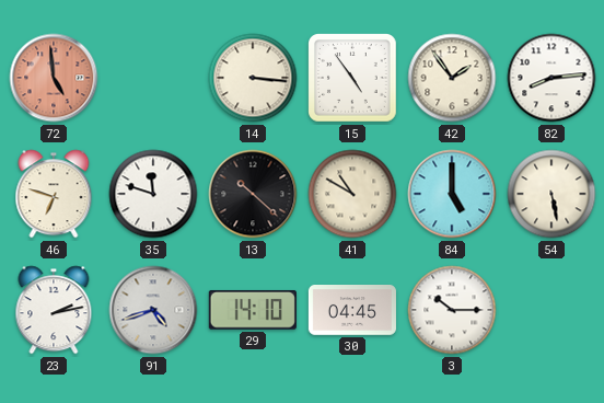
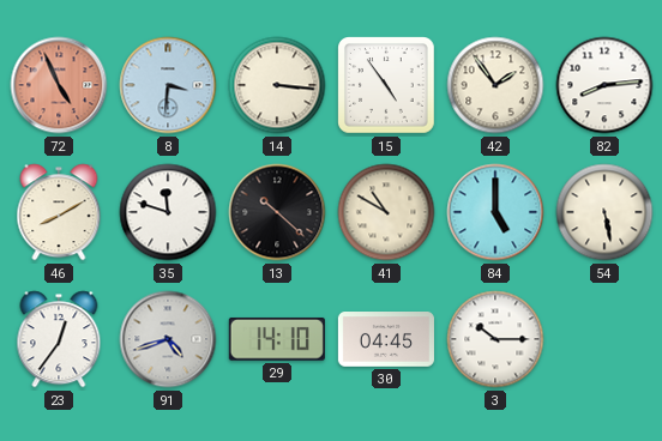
72: 4:59 -> 4:56
8: none -> 3:31
46: 6:48 -> 8:10
23: 2:13 -> 12:36
